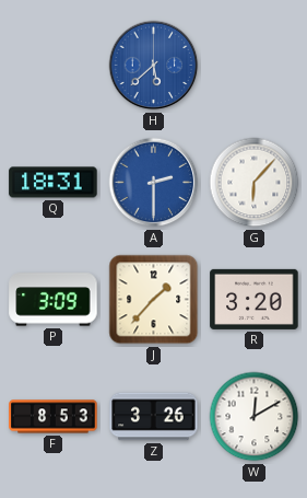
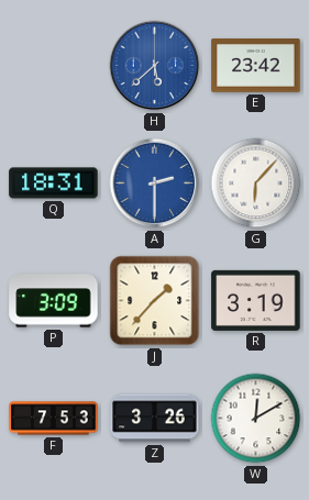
E: none -> 23:42
R: 3:20 -> 3:19
F: 8:53 -> 7:53
